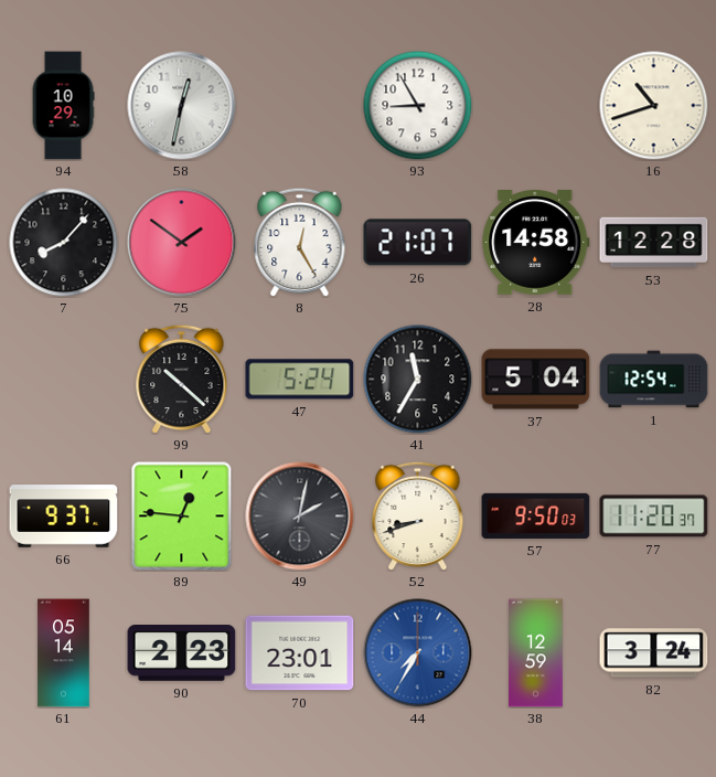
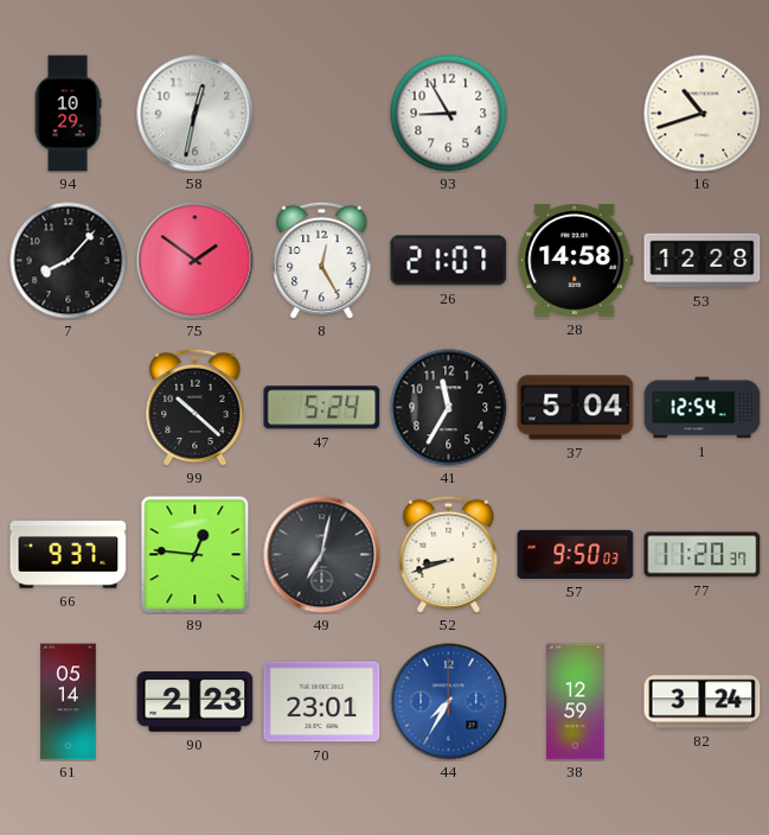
49: 2:02 -> 7:02
